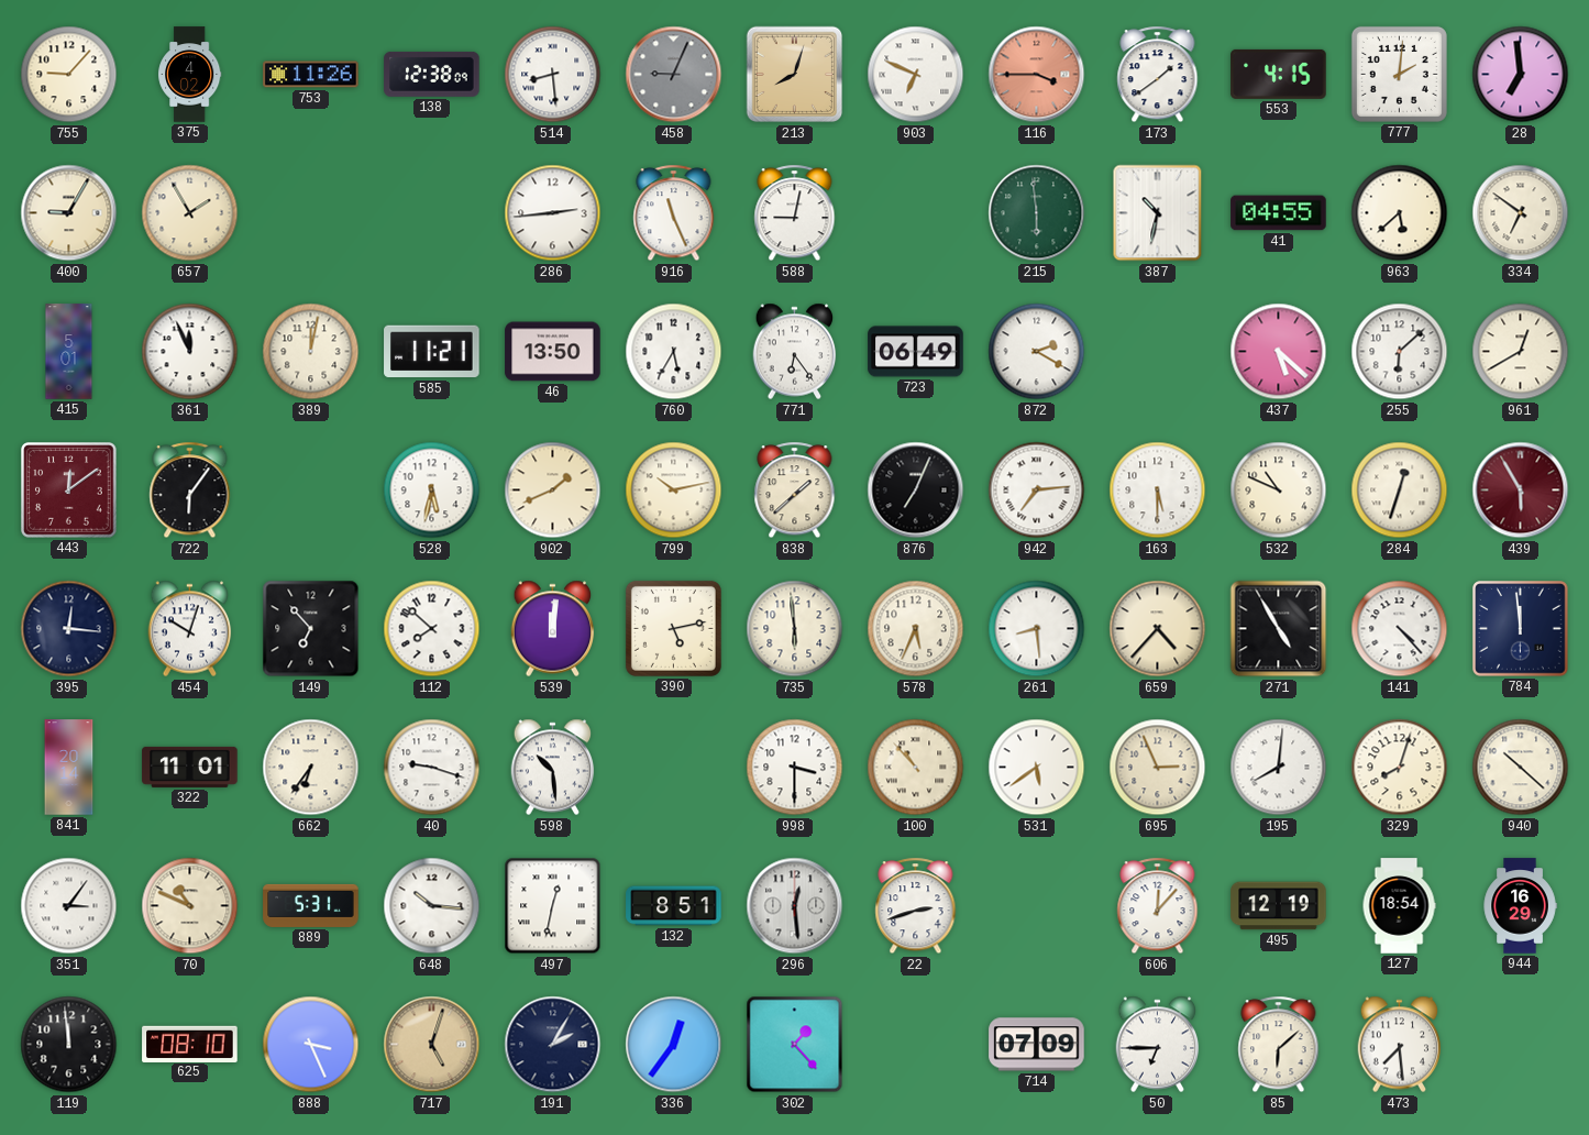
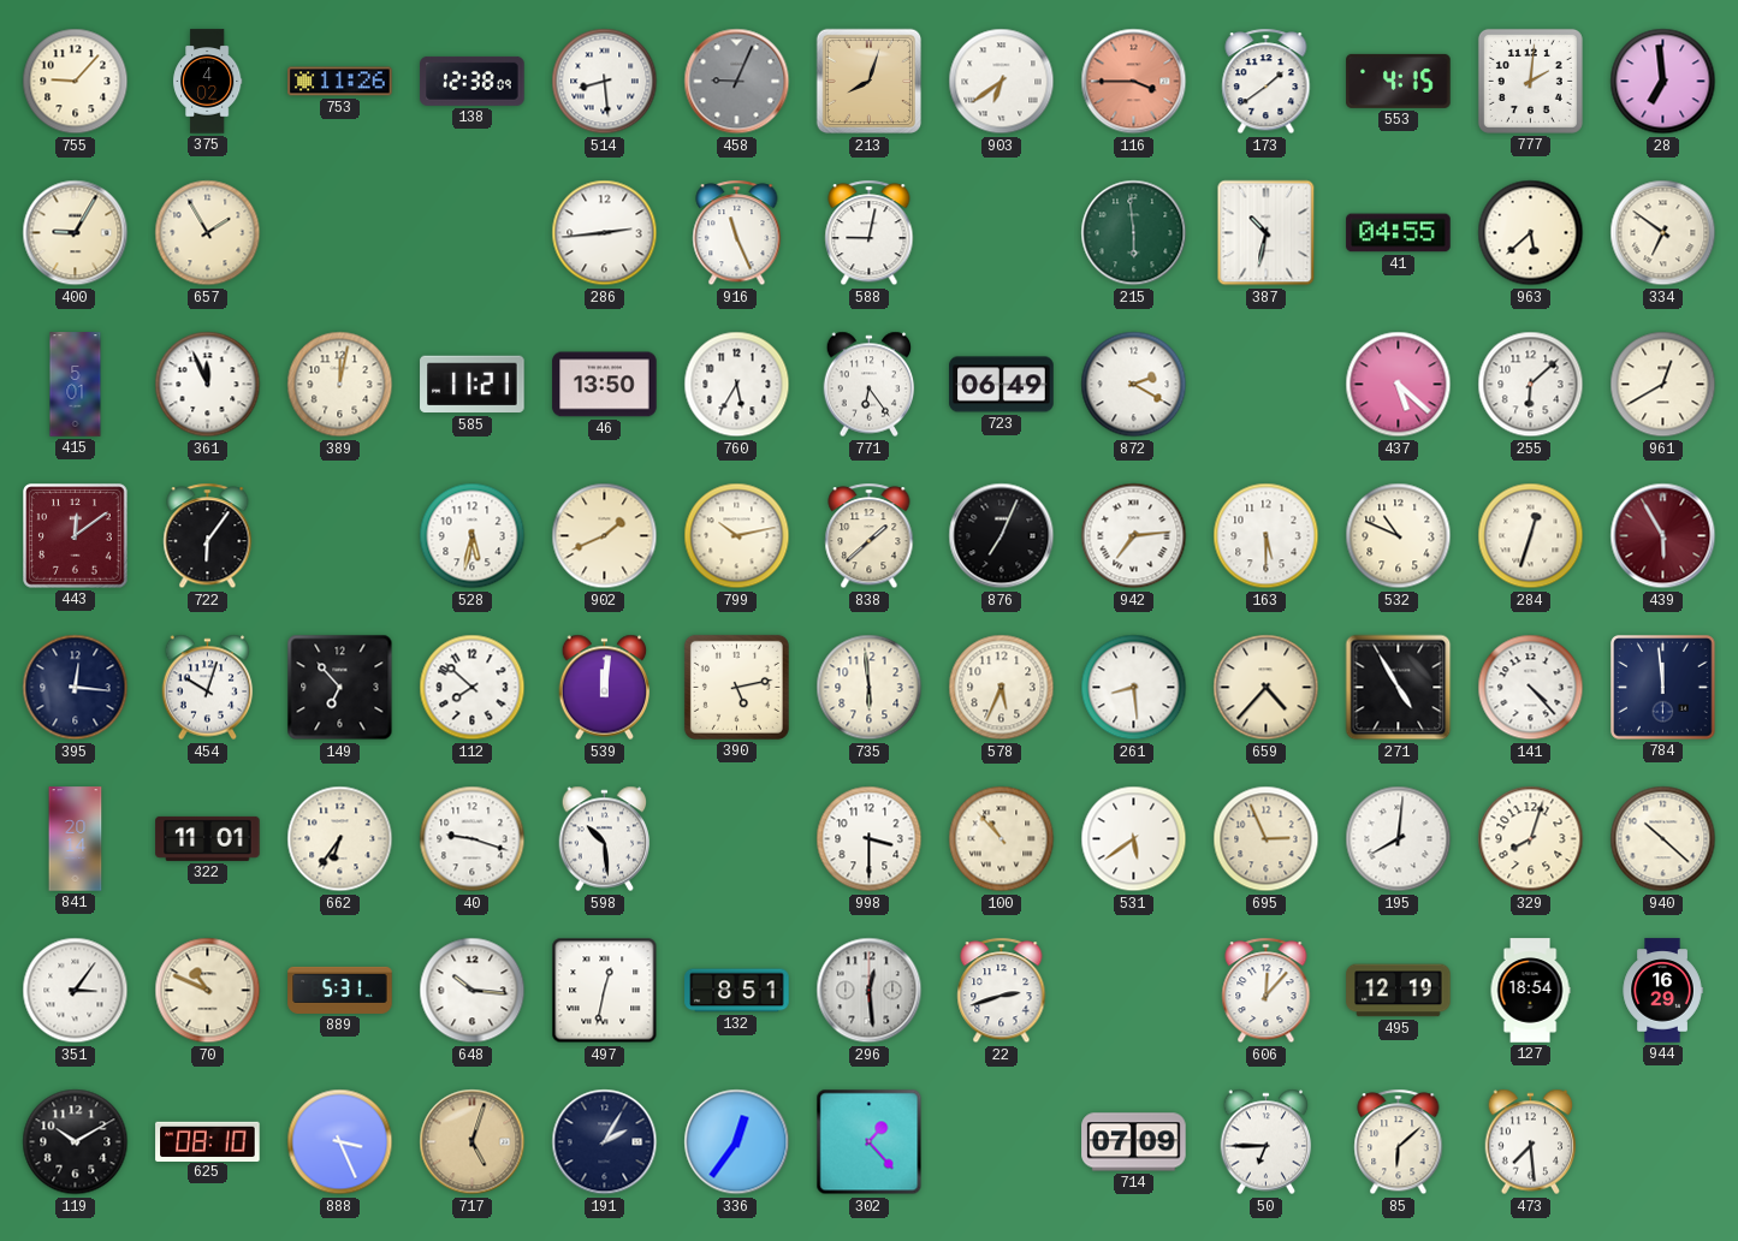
903: 6:49 -> 6:39
119: 11:59 -> 10:10
